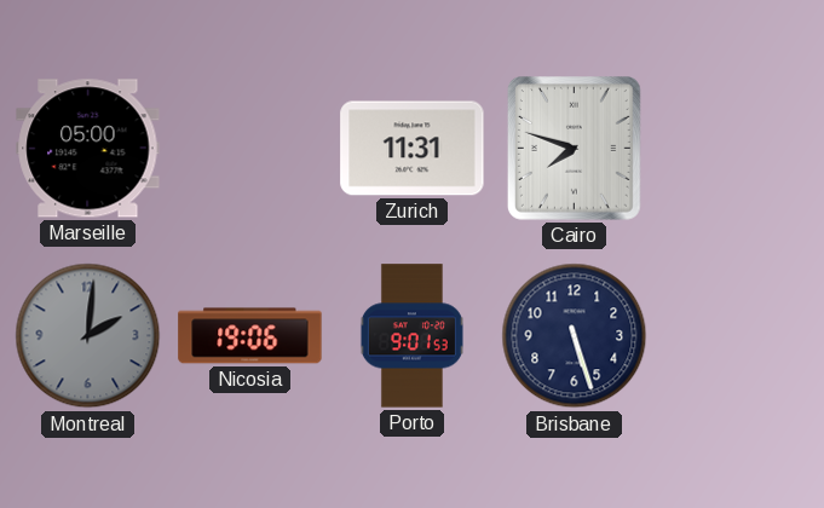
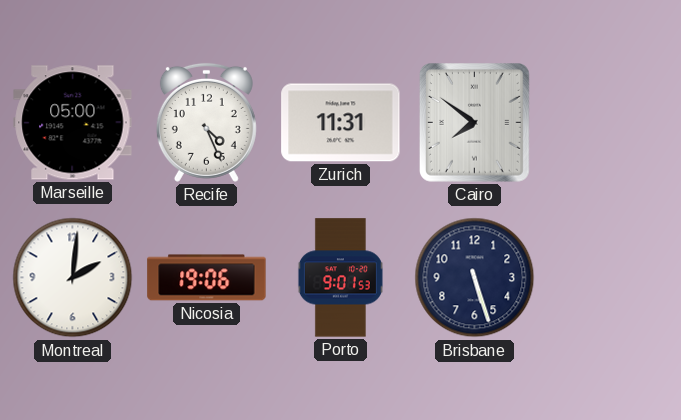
Recife: none -> 4:26
Cairo: 7:48 -> 7:51
Montreal dial: grey -> white
